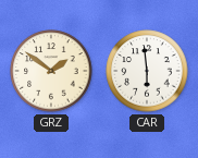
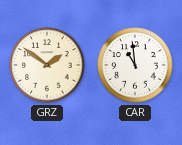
CAR: 5:59 -> 10:59
